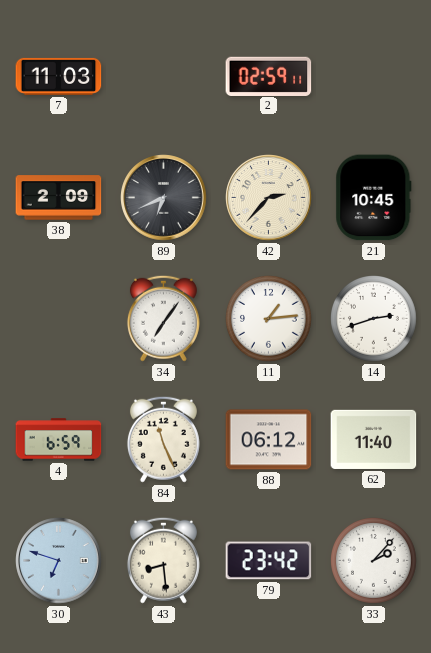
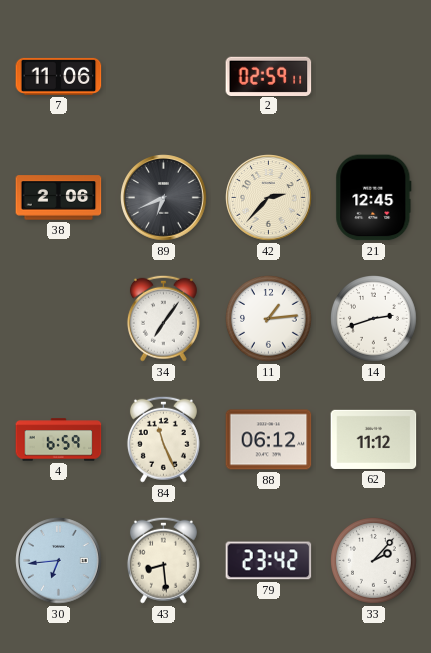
7: 11:03 -> 11:06
38: 2:09 -> 2:06
21: 10:45 -> 12:45
62: 11:40 -> 11:12
30: 6:48 -> 6:44
